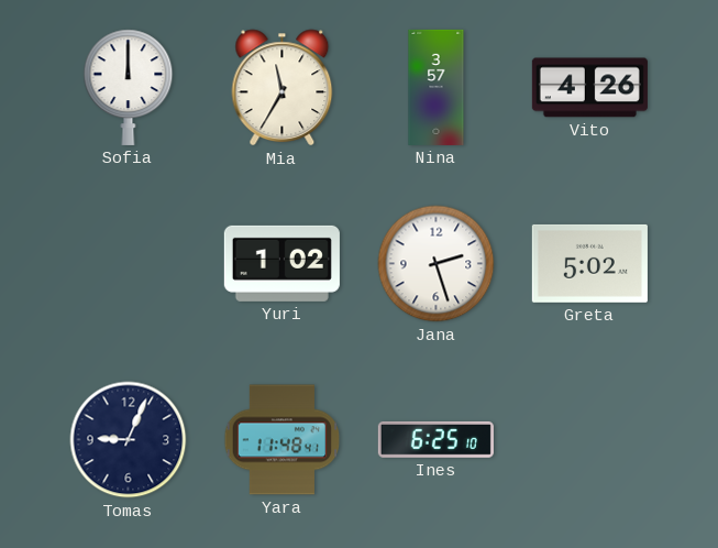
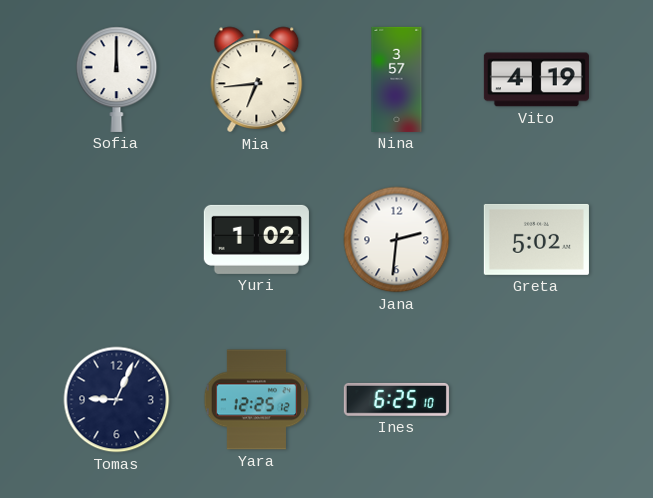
Mia: 11:35 -> 6:44
Vito: 4:26 -> 4:19
Jana: 2:27 -> 2:31
Yara: 11:48 -> 12:25
